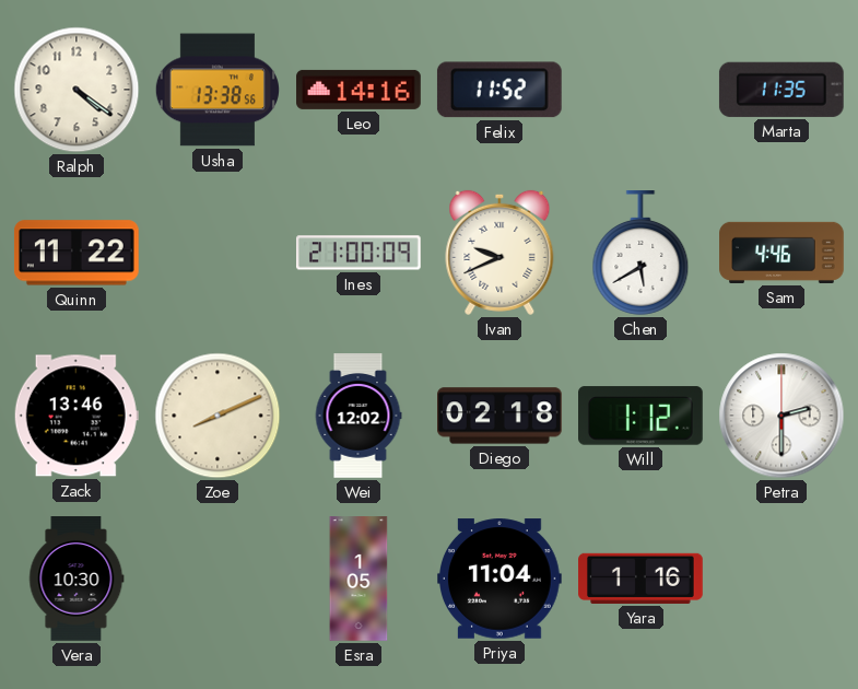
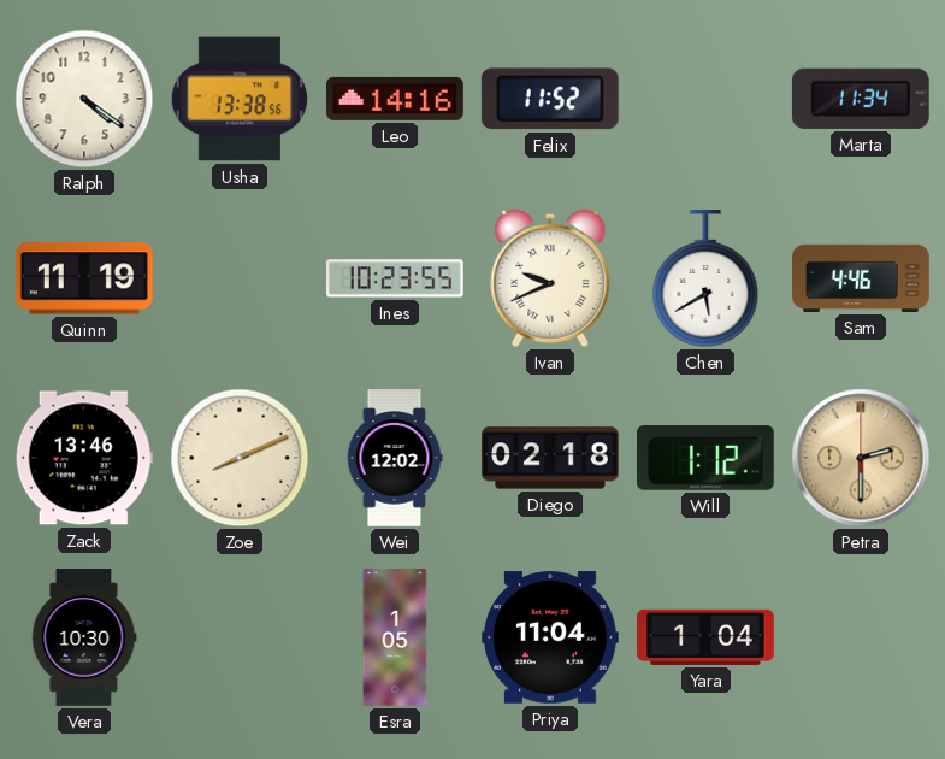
Marta: 11:35 -> 11:34
Quinn: 11:22 -> 11:19
Ines: 21:00 -> 10:23
Petra dial: white -> champagne
Yara: 1:16 -> 1:04
